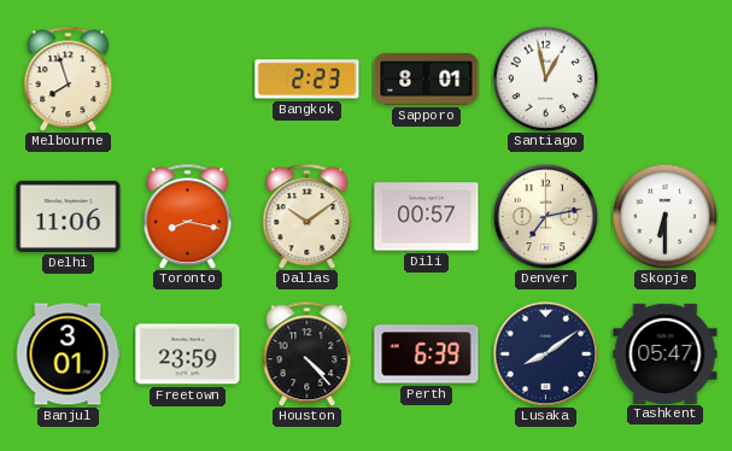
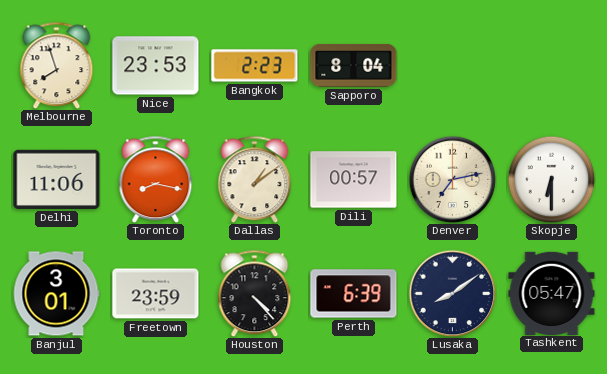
Nice: none -> 23:53
Sapporo: 8:01 -> 8:04
Santiago: 12:58 -> none
Dallas: 10:09 -> 1:09
